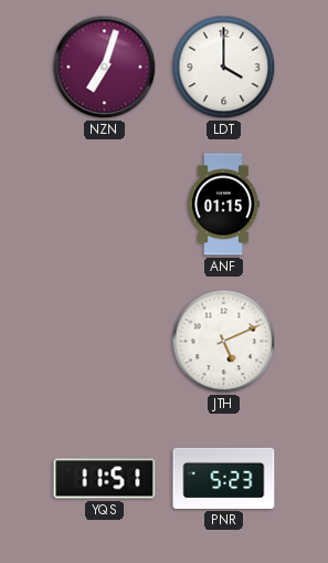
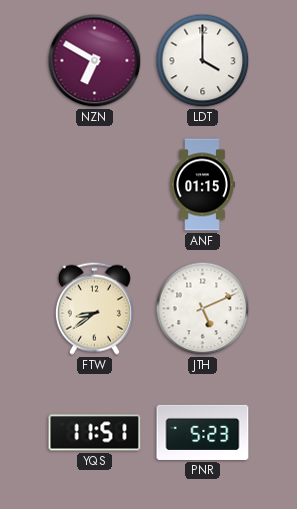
NZN: 7:03 -> 6:50
FTW: none -> 8:39
